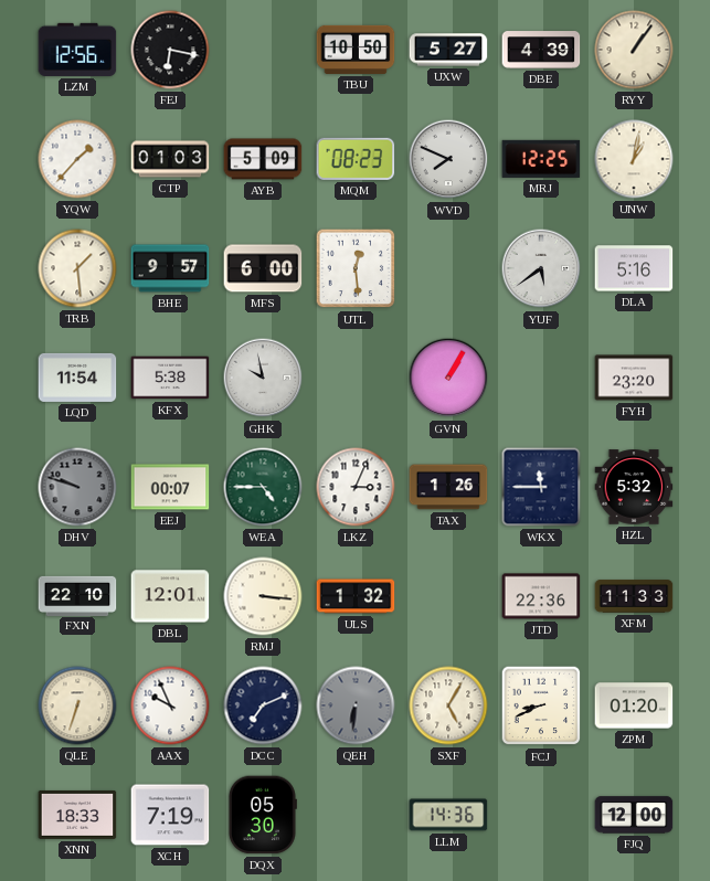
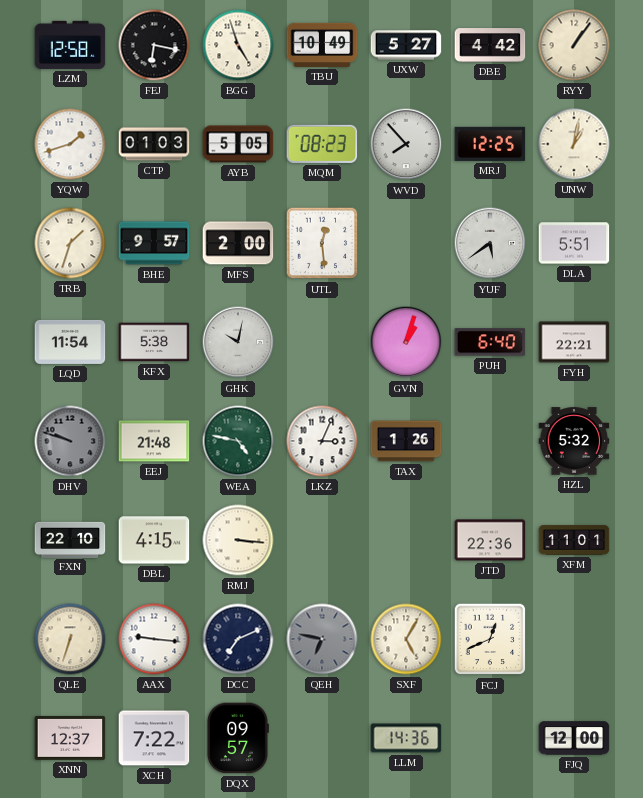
LZM: 12:56 -> 12:58
BGG: none -> 4:57
TBU: 10:50 -> 10:49
DBE: 4:39 -> 4:42
YQW: 1:37 -> 1:42
AYB: 5:09 -> 5:05
WVD: 7:49 -> 7:53
TRB: 1:29 -> 1:33
MFS: 6:00 -> 2:00
DLA: 5:16 -> 5:51
GHK: 9:58 -> 10:02
GVN: 1:05 -> 1:03
PUH: none -> 6:40
FYH: 23:20 -> 22:21
EEJ: 00:07 -> 21:48
WEA: 4:45 -> 4:47
WKX: 11:45 -> none
DBL: 12:01 -> 4:15
ULS: 1:32 -> none
XFM: 11:33 -> 11:01
AAX: 9:56 -> 9:16
QEH: 6:31 -> 6:47
FCJ: 8:41 -> 12:41
ZPM: 01:20 -> none
XNN: 18:33 -> 12:37
XCH: 7:19 -> 7:22
DQX: 05:30 -> 09:57
